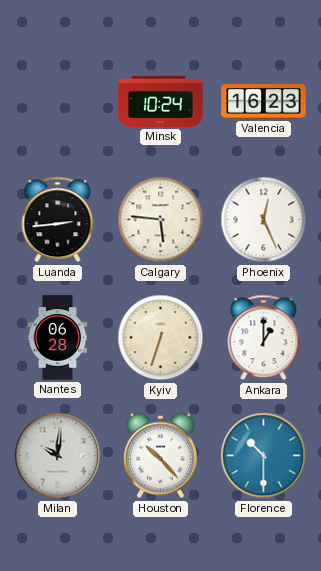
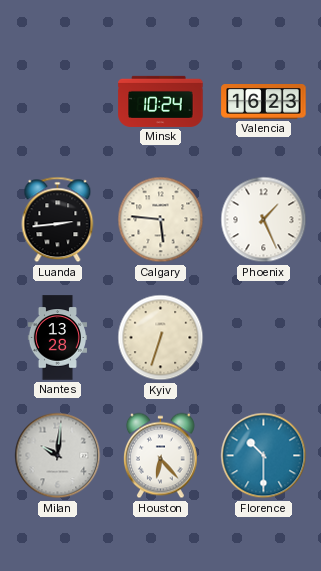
Phoenix: 12:26 -> 1:26
Nantes: 06:28 -> 13:28
Ankara: 1:00 -> none
Houston: 10:23 -> 6:23
